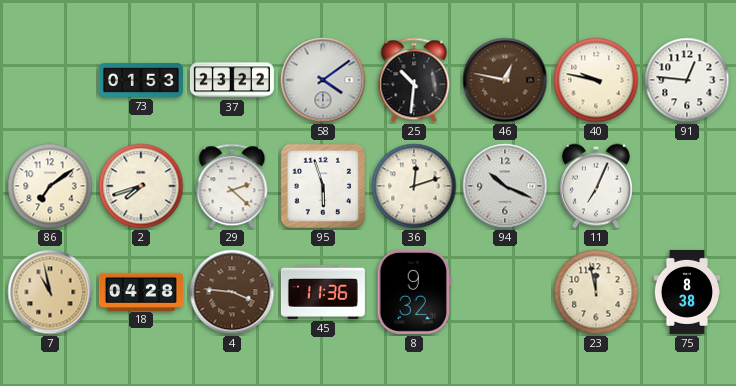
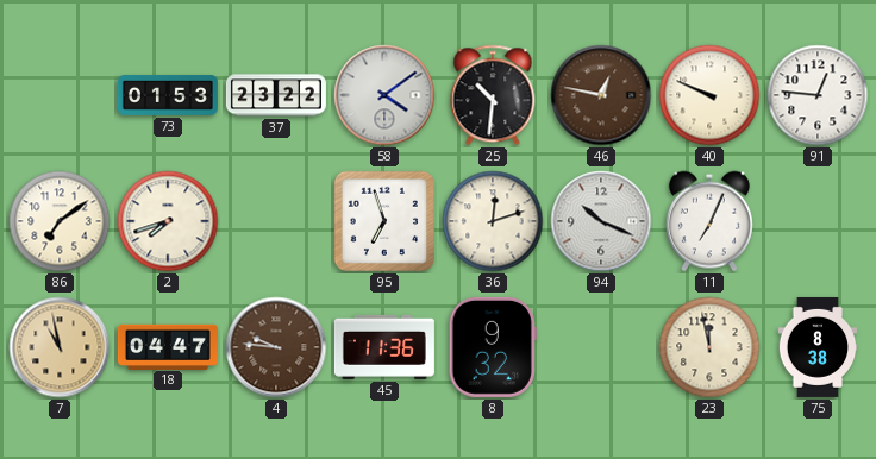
40: 9:47 -> 9:49
29: 2:22 -> none
95: 5:57 -> 6:57
18: 04:28 -> 04:47
4: 3:46 -> 9:46
